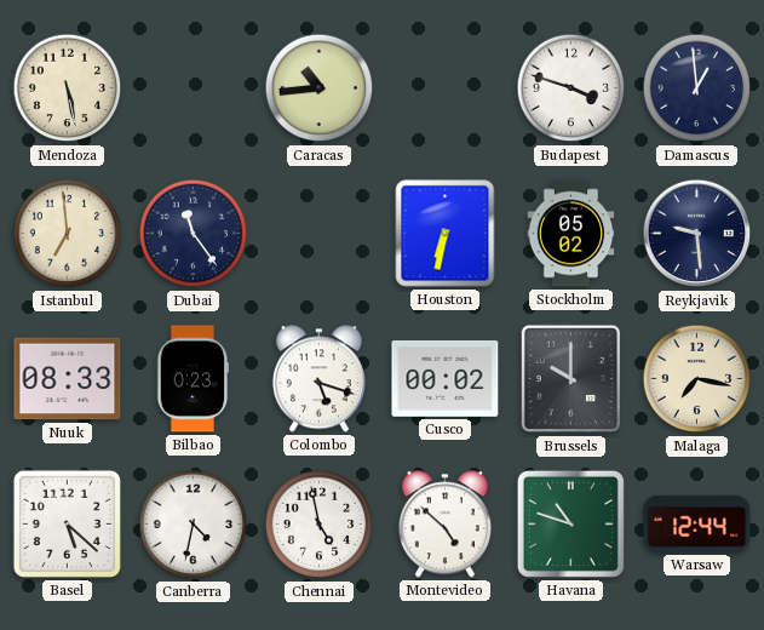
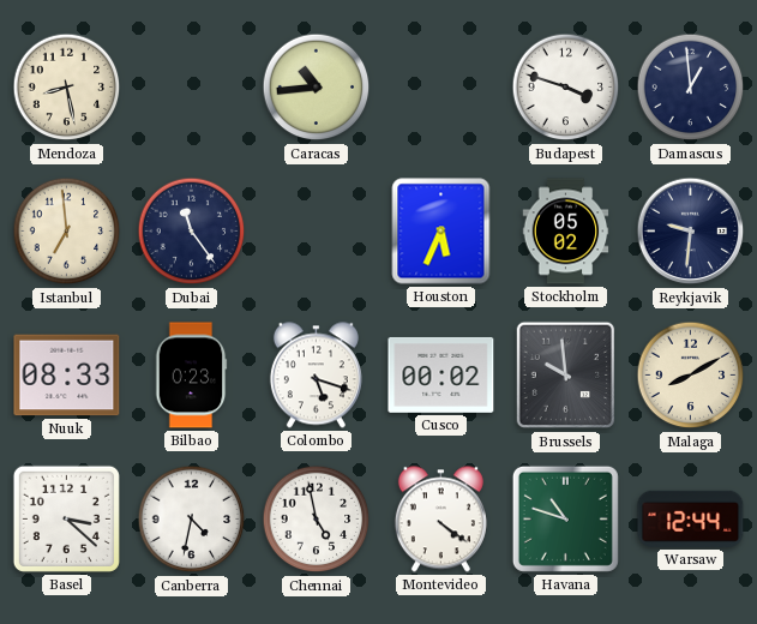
Mendoza: 5:28 -> 8:28
Houston: 6:32 -> 5:34
Reykjavik: 9:29 -> 9:31
Brussels: 10:00 -> 9:59
Malaga: 7:17 -> 8:10
Basel: 5:22 -> 3:22
Montevideo: 4:52 -> 4:21
